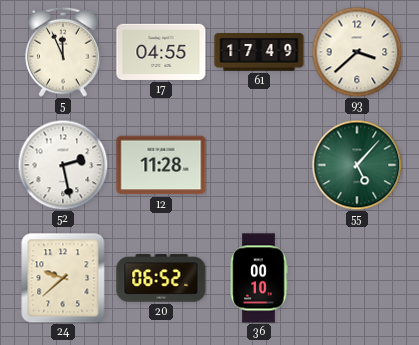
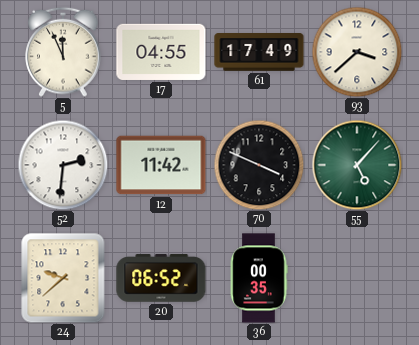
52: 2:28 -> 2:31
12: 11:28 -> 11:42
70: none -> 3:49
36: 00:10 -> 00:35
